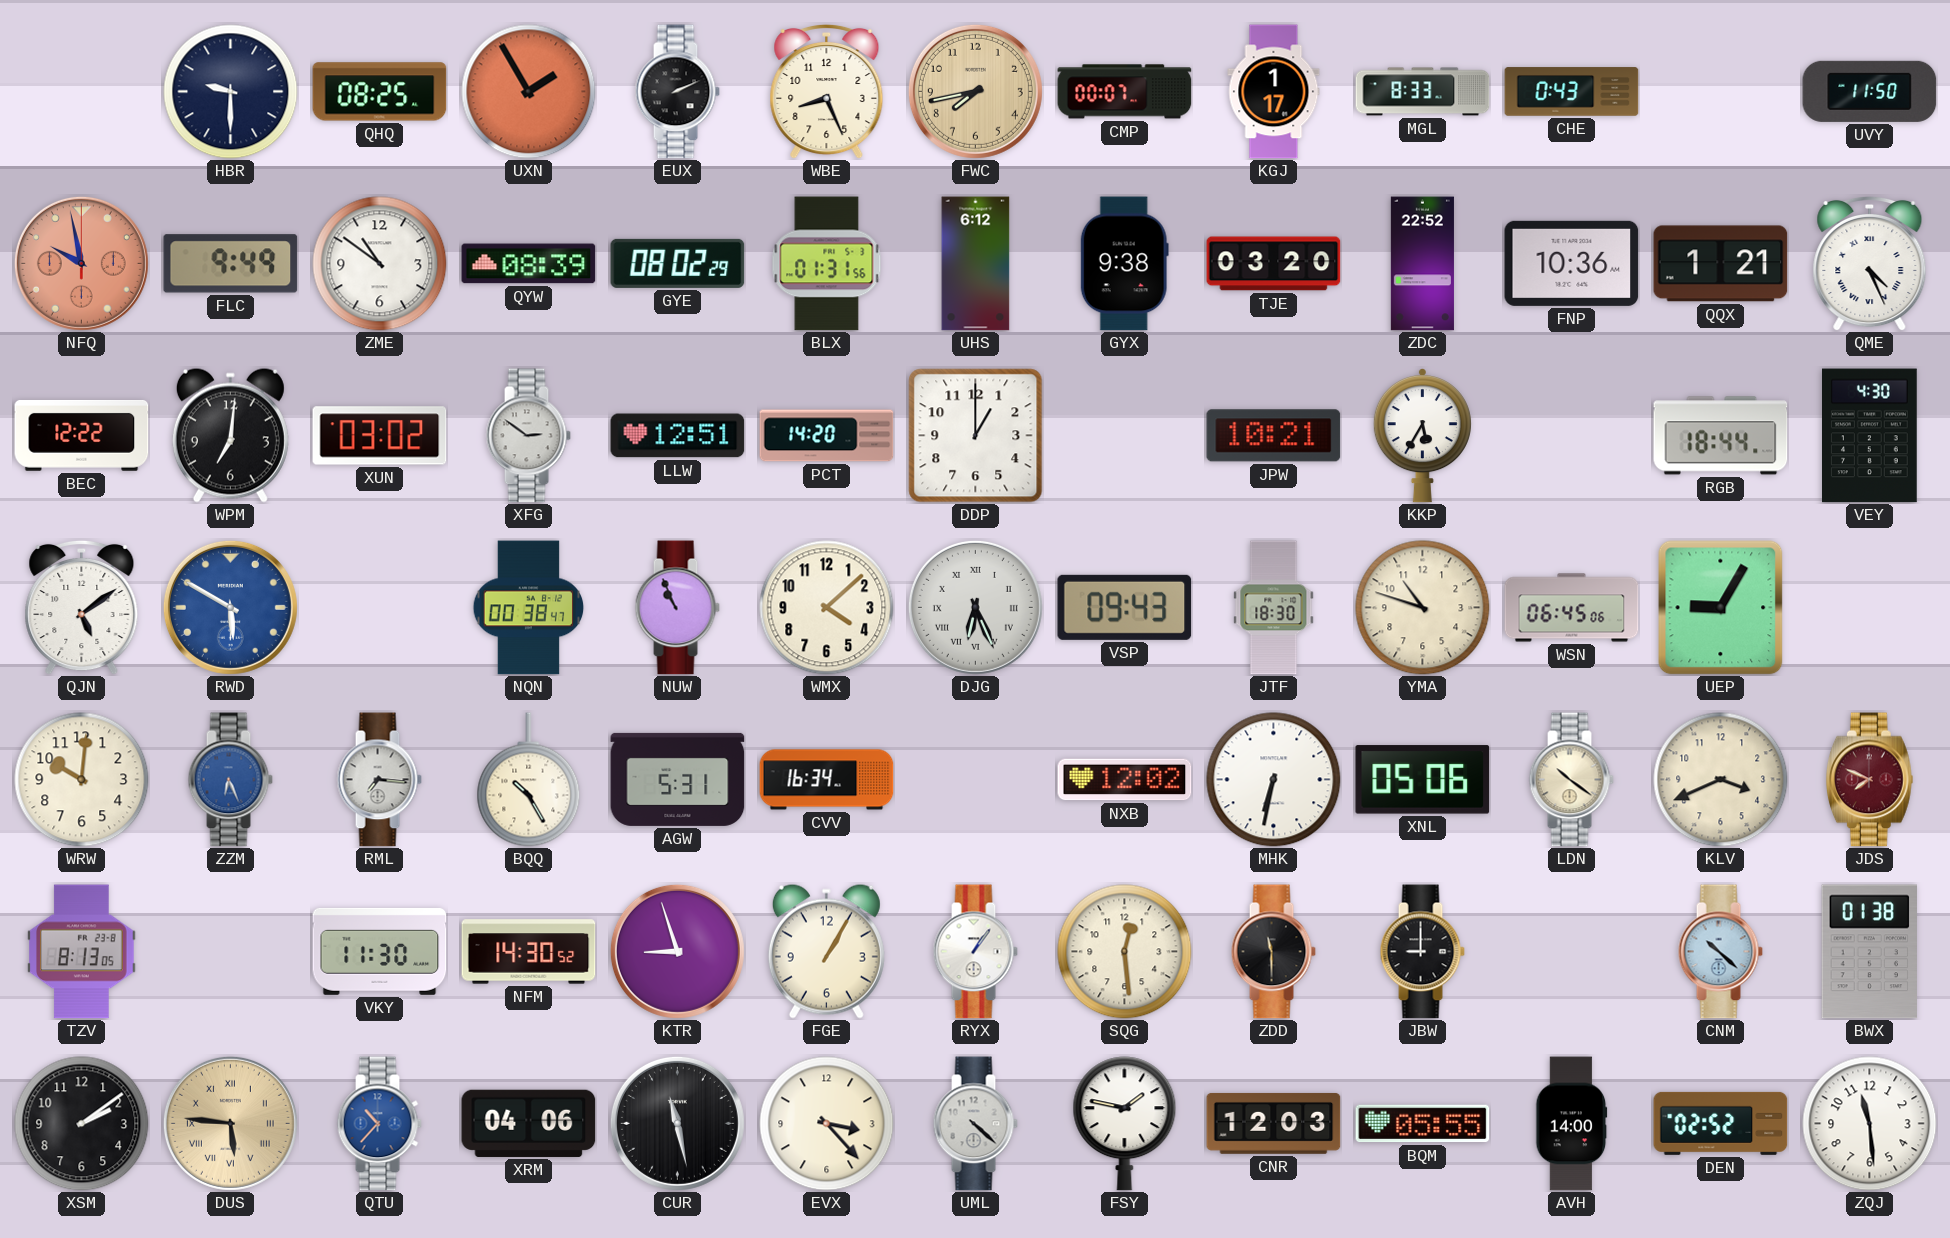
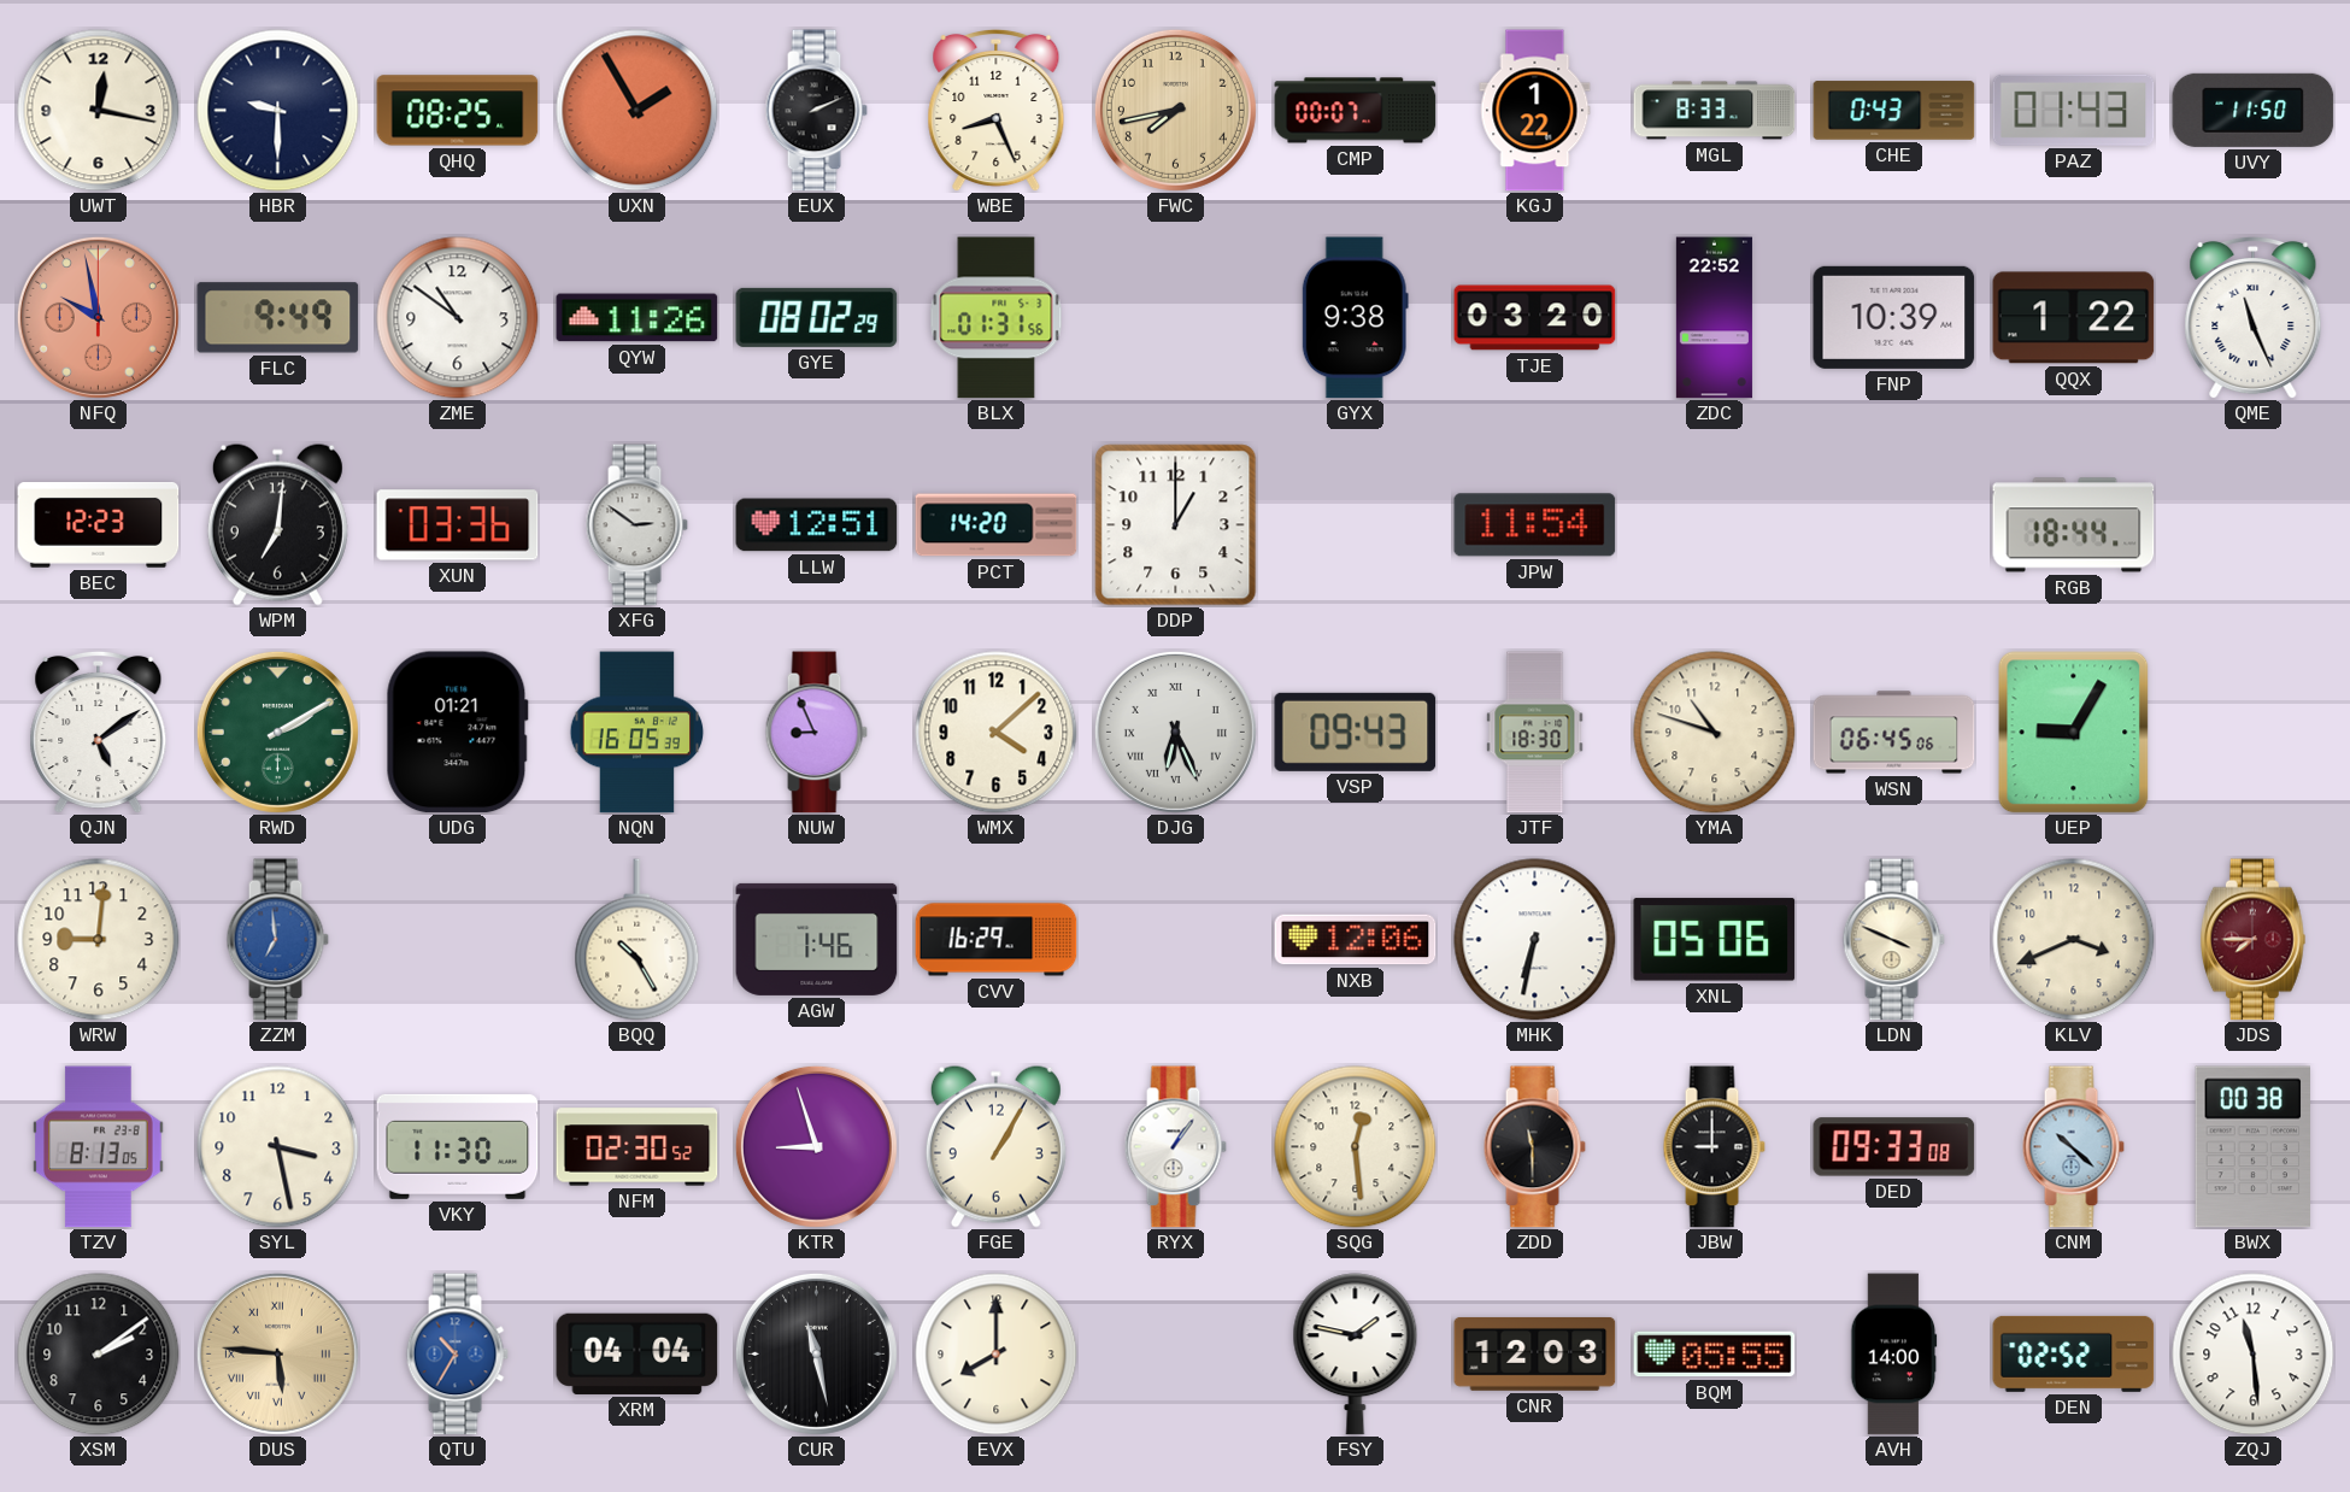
UWT: none -> 12:17
KGJ: 1:17 -> 1:22
PAZ: none -> 01:43
QYW: 08:39 -> 11:26
UHS: 6:12 -> none
FNP: 10:36 -> 10:39
QQX: 1:21 -> 1:22
QME: 4:26 -> 11:26
BEC: 12:22 -> 12:23
XUN: 03:02 -> 03:36
JPW: 10:21 -> 11:54
KKP: 5:35 -> none
VEY: 4:30 -> none
RWD: 5:50 -> 2:10
RWD dial: blue -> green
UDG: none -> 01:21
NQN: 00:38 -> 16:05
NUW: 10:56 -> 8:56
WRW: 10:01 -> 9:01
ZZM: 6:26 -> 6:59
RML: 7:16 -> none
AGW: 5:31 -> 1:46
CVV: 16:34 -> 16:29
NXB: 12:02 -> 12:06
LDN: 10:21 -> 3:49
JDS: 7:49 -> 7:45
SYL: none -> 3:28
NFM: 14:30 -> 02:30
DED: none -> 09:33
BWX: 01:38 -> 00:38
QTU: 10:37 -> 10:35
XRM: 04:06 -> 04:04
EVX: 3:23 -> 8:00
UML: 4:22 -> none
